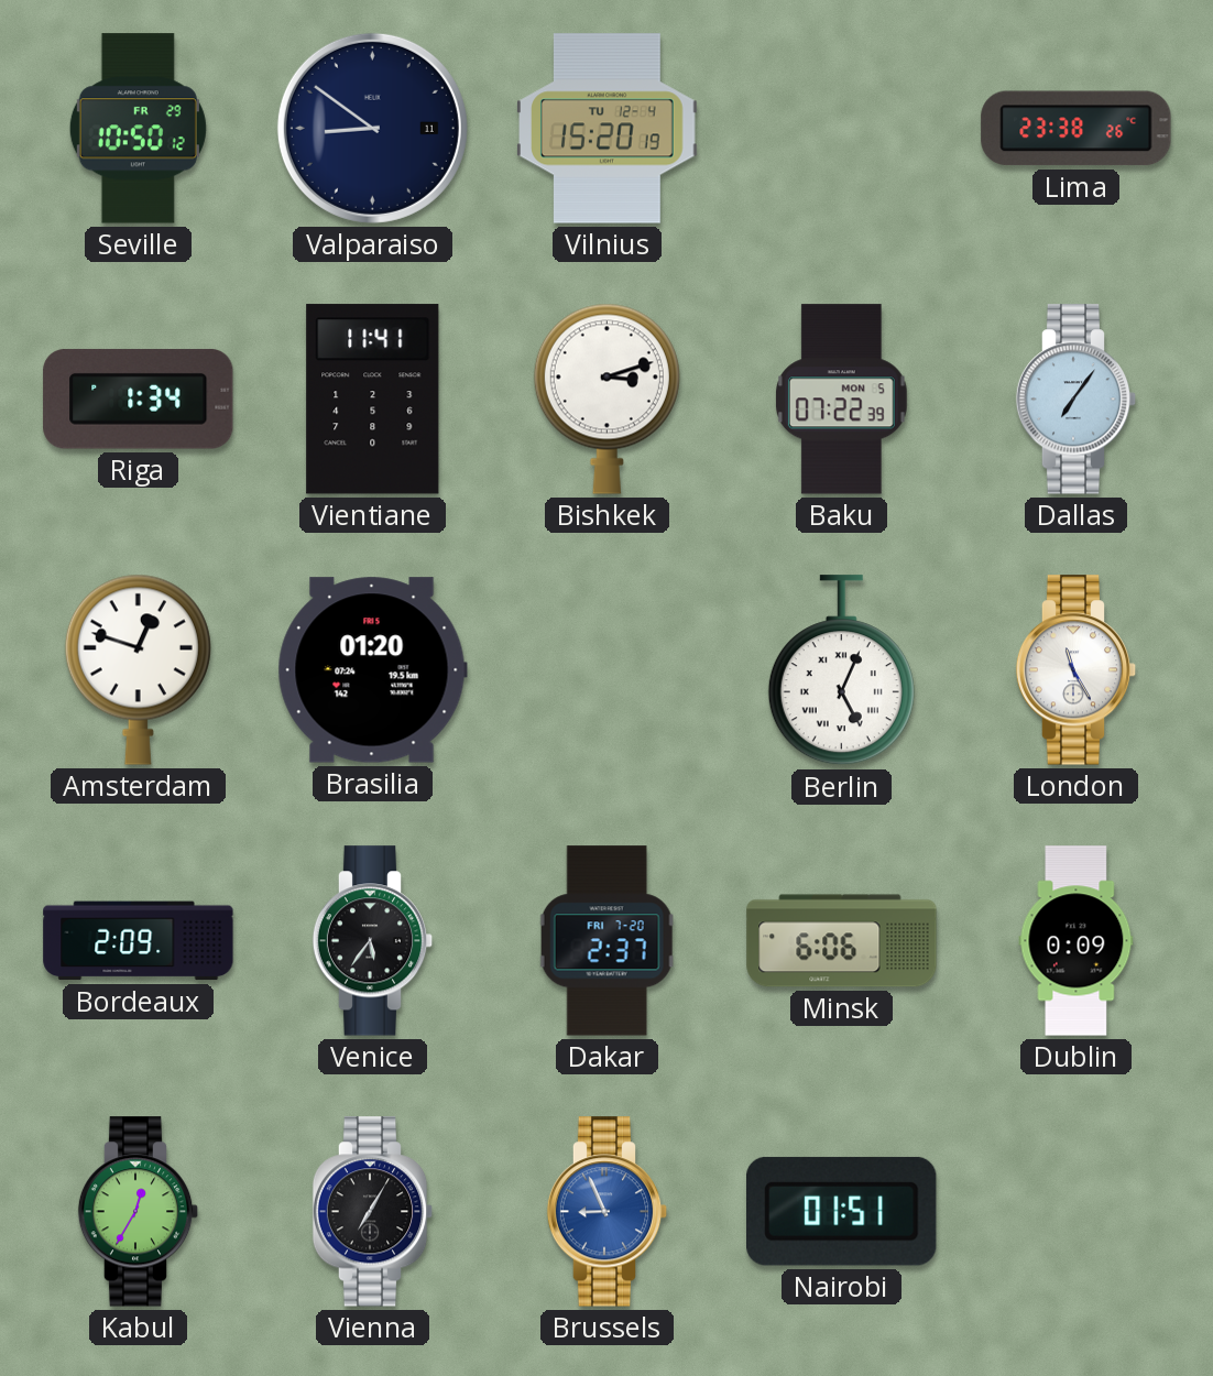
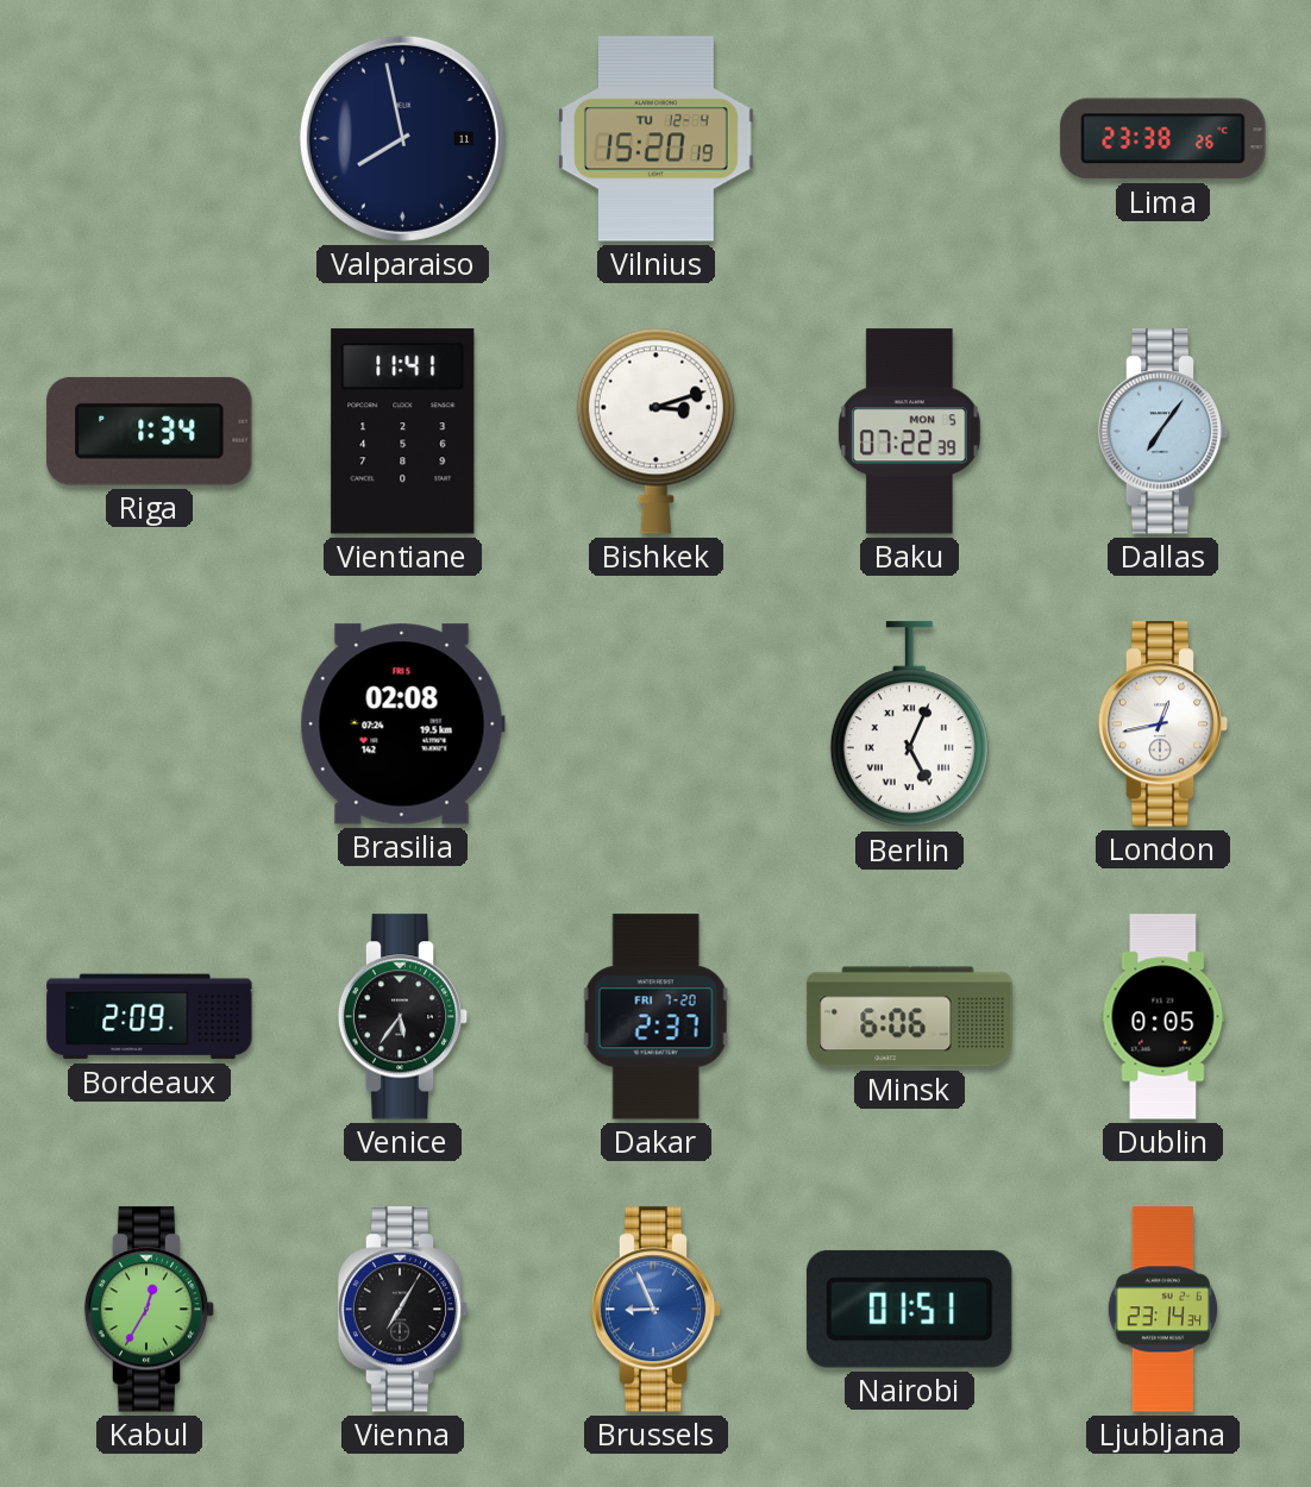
Seville: 10:50 -> none
Valparaiso: 8:51 -> 7:58
Amsterdam: 12:48 -> none
Brasilia: 01:20 -> 02:08
London: 11:25 -> 12:43
Dublin: 0:09 -> 0:05
Ljubljana: none -> 23:14
